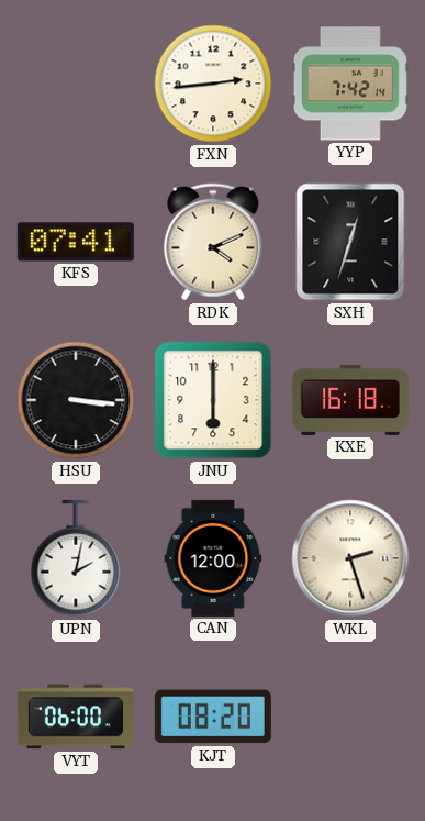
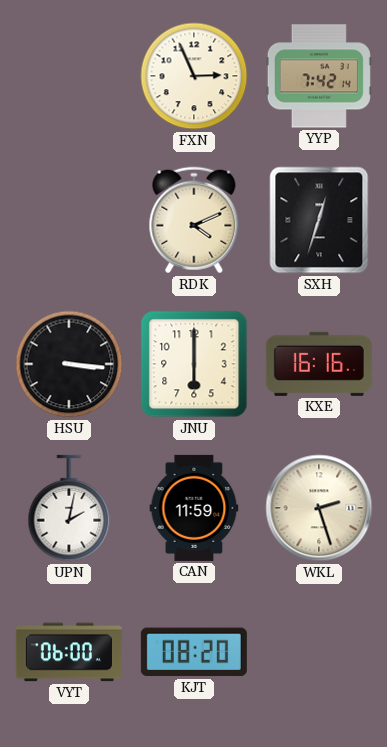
FXN: 2:44 -> 2:56
KFS: 07:41 -> none
KXE: 16:18 -> 16:16
CAN: 12:00 -> 11:59
